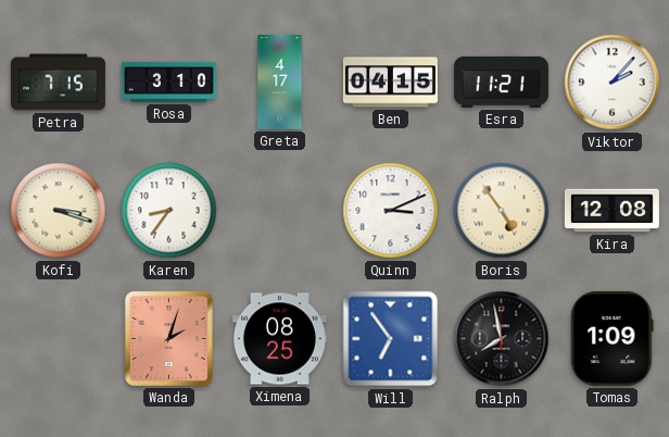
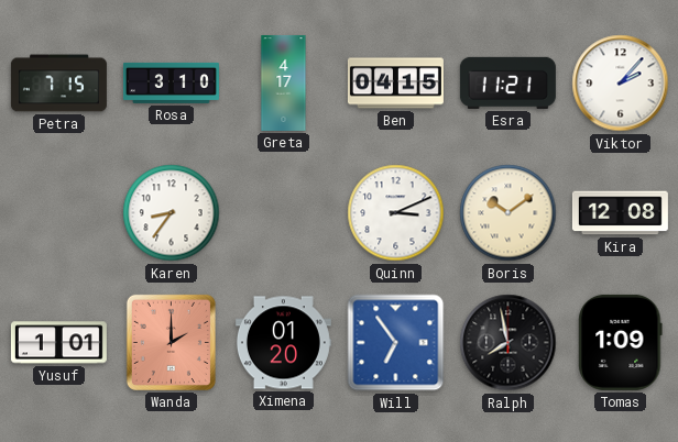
Kofi: 3:18 -> none
Boris: 4:54 -> 10:09
Yusuf: none -> 1:01
Wanda: 2:03 -> 2:00
Ximena: 08:25 -> 01:20
